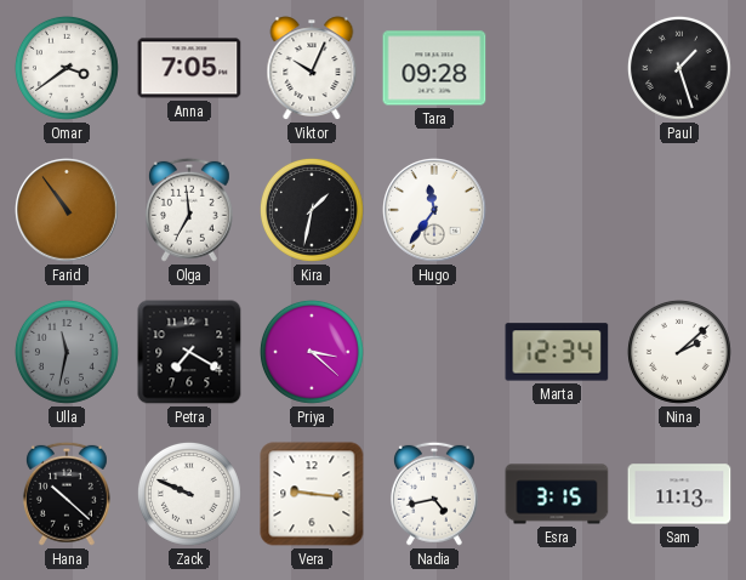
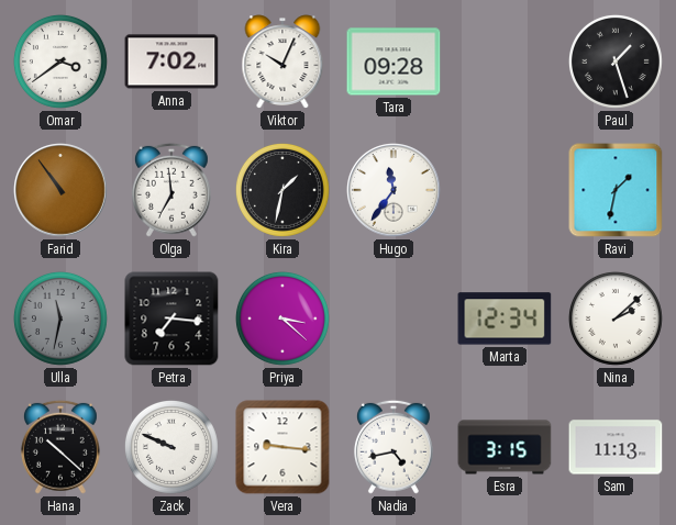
Anna: 7:05 -> 7:02
Ravi: none -> 1:32
Petra: 7:20 -> 7:16
